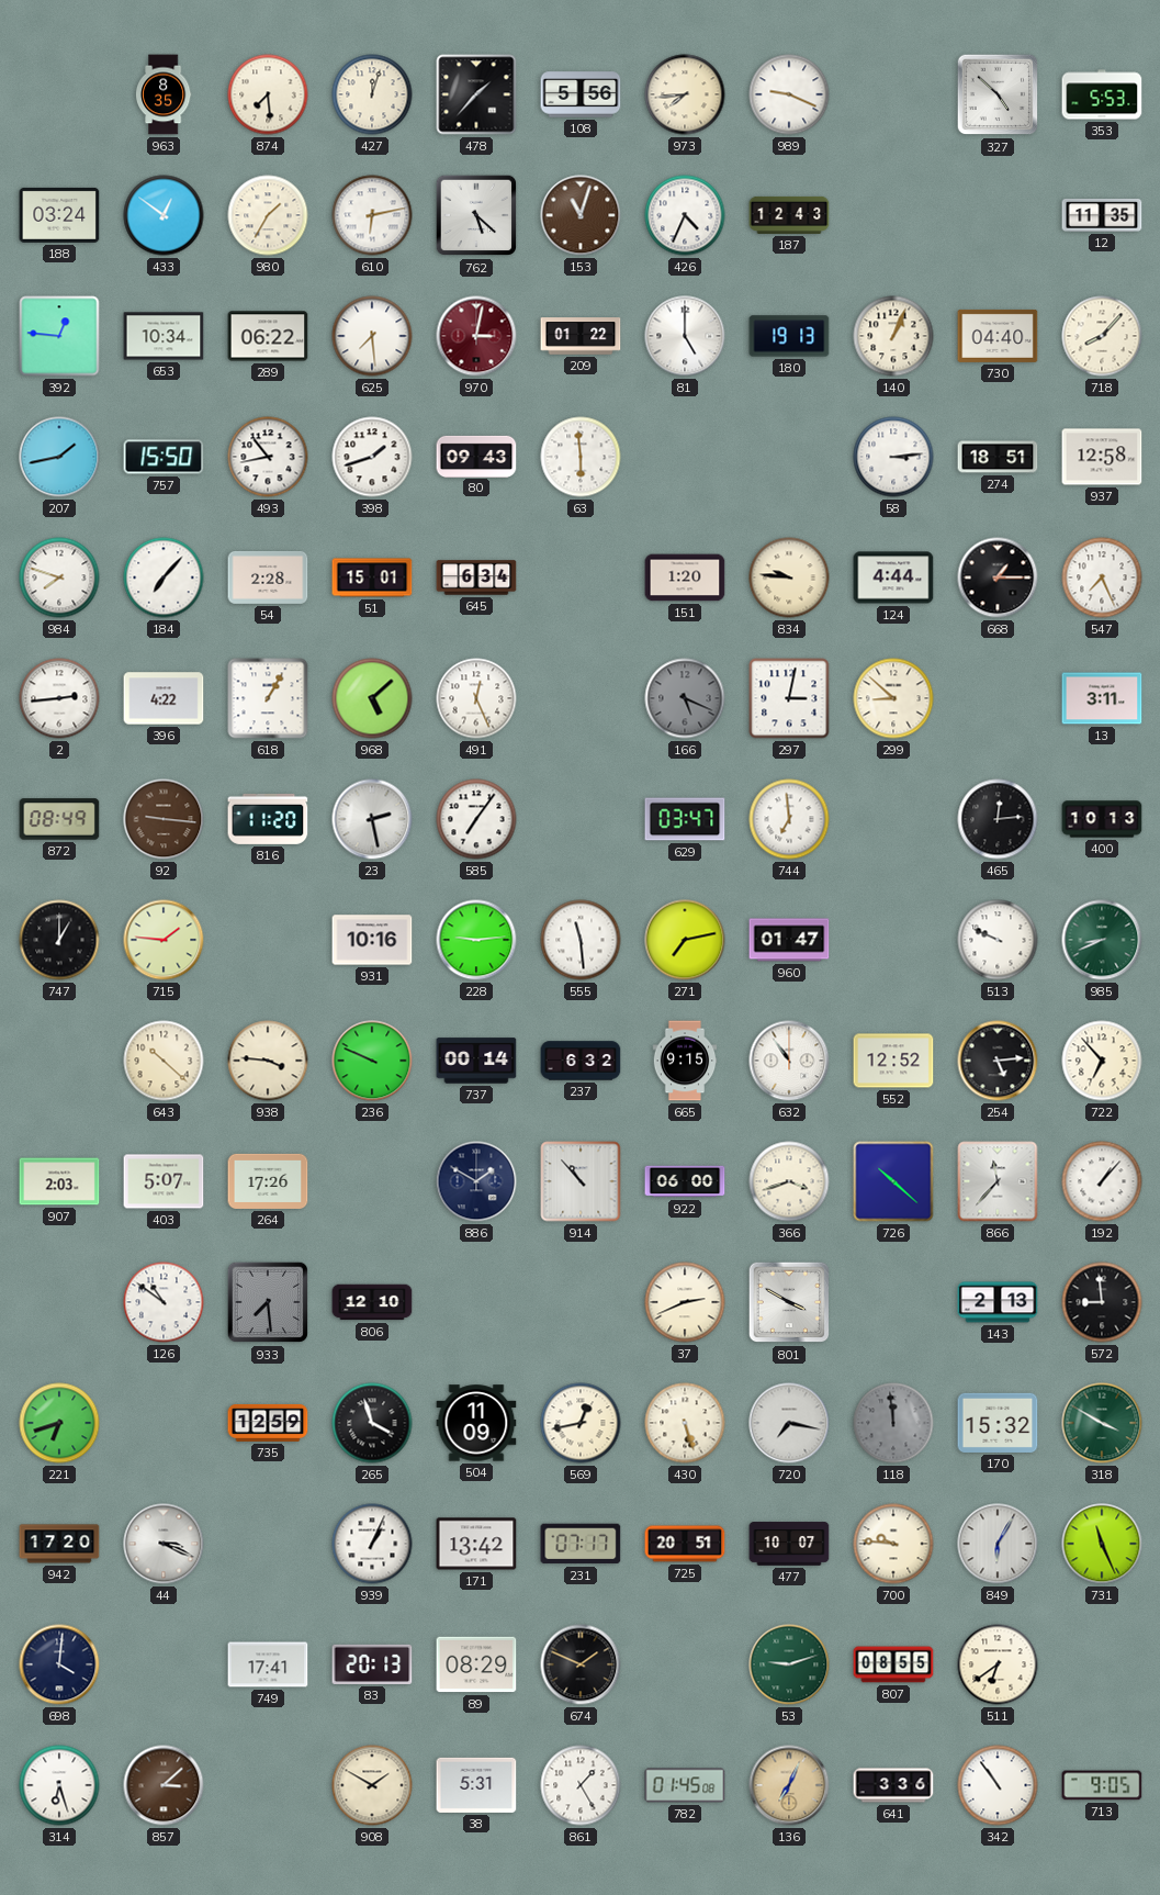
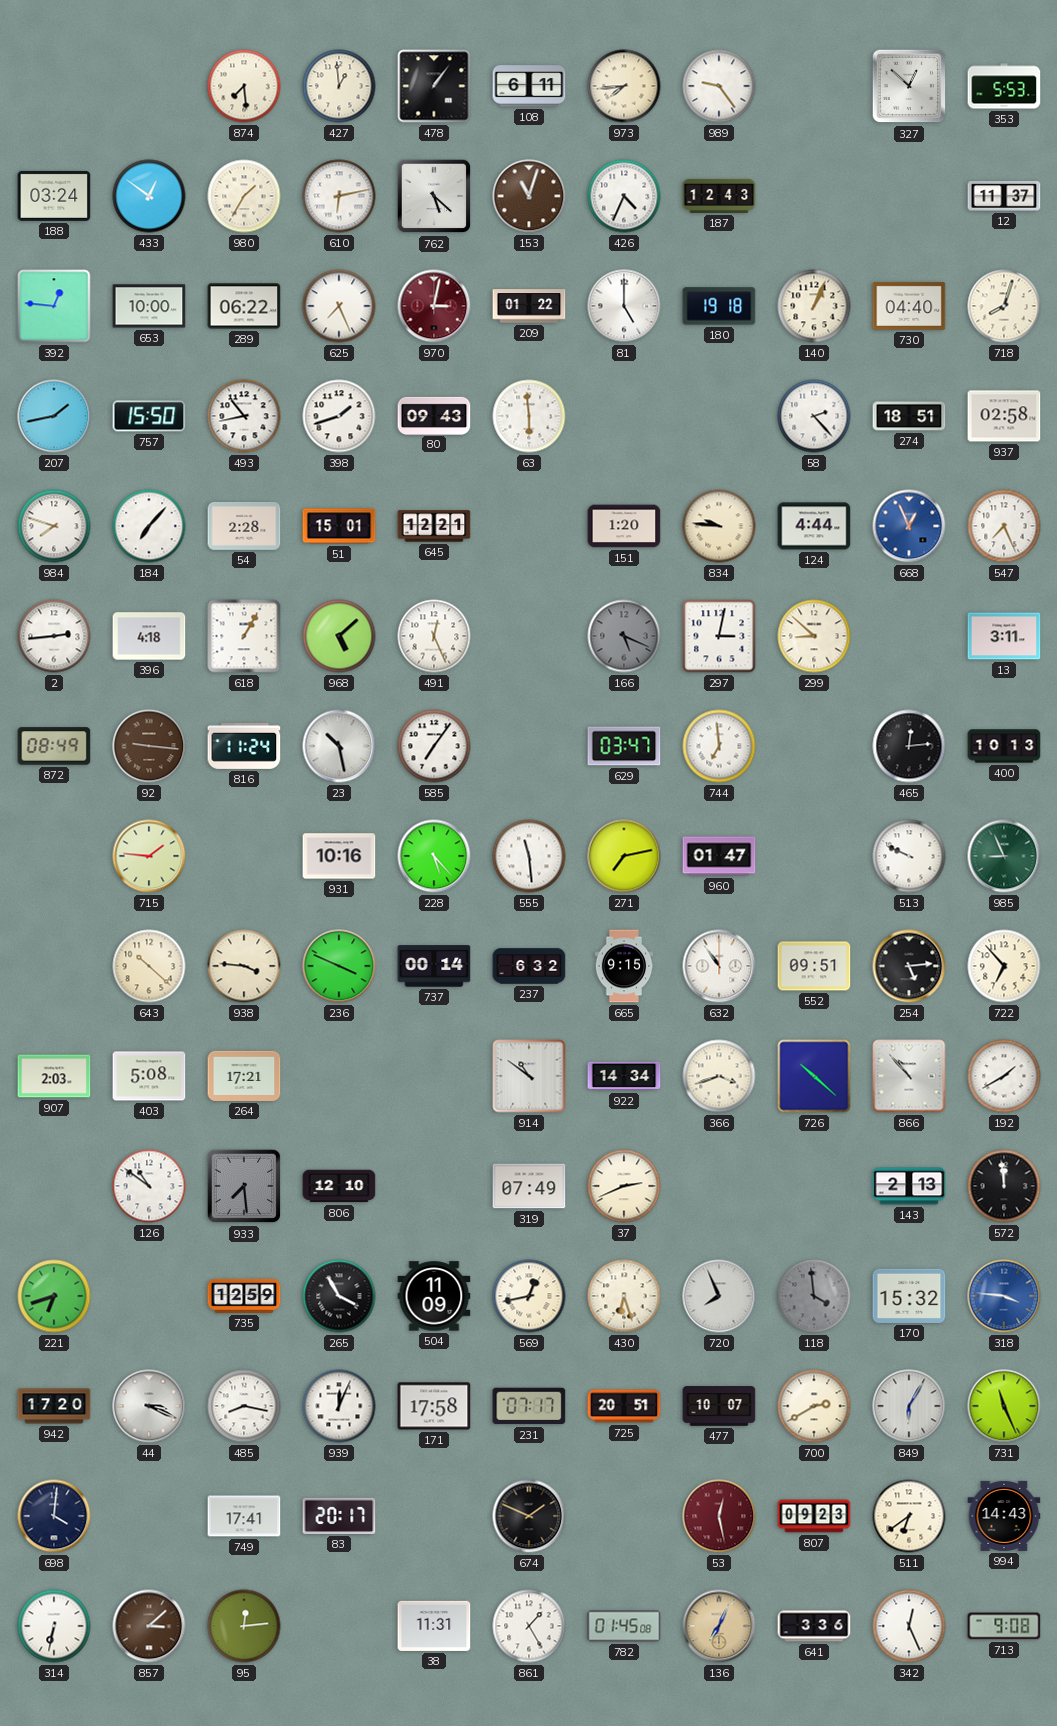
963: 8:35 -> none
427: 12:03 -> 12:59
478: 1:37 -> 1:06
108: 5:56 -> 6:11
989: 9:19 -> 9:24
327: 4:52 -> 12:52
12: 11:35 -> 11:37
653: 10:34 -> 10:00
625: 7:29 -> 7:26
180: 19:13 -> 19:18
718: 8:07 -> 8:03
58: 3:14 -> 2:23
937: 12:58 -> 02:58
645: 6:34 -> 12:21
668: 1:15 -> 12:56
668 dial: black -> blue
396: 4:22 -> 4:18
816: 11:20 -> 11:24
23: 2:28 -> 10:28
747: 1:00 -> none
228: 9:14 -> 5:23
985: 8:41 -> 8:56
236: 9:49 -> 3:49
552: 12:52 -> 09:51
403: 5:07 -> 5:08
264: 17:26 -> 17:21
886: 1:50 -> none
914: 10:53 -> 10:51
922: 06:00 -> 14:34
866: 11:37 -> 10:53
192: 1:07 -> 1:40
319: none -> 07:49
801: 3:50 -> none
572: 8:59 -> 11:59
265: 3:57 -> 3:55
430: 5:27 -> 6:27
720: 7:17 -> 7:56
118: 11:59 -> 3:59
318: 3:50 -> 3:46
318 dial: green -> blue
485: none -> 8:17
939: 1:04 -> 12:04
171: 13:42 -> 17:58
700: 9:46 -> 2:40
83: 20:13 -> 20:17
89: 08:29 -> none
53: 9:12 -> 12:28
53 dial: green -> burgundy
807: 08:55 -> 09:23
994: none -> 14:43
314: 6:27 -> 6:32
95: none -> 12:14
908: 1:50 -> none
38: 5:31 -> 11:31
342: 10:54 -> 12:26
713: 9:05 -> 9:08
